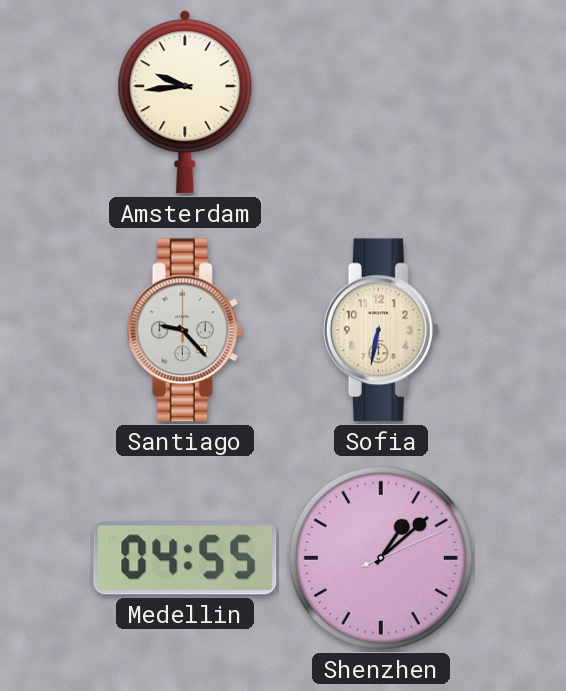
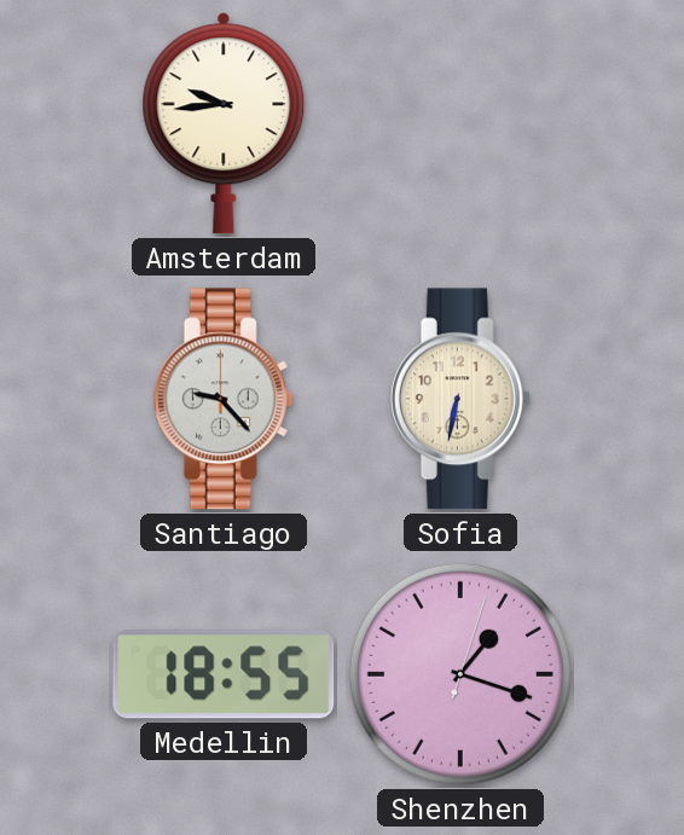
Medellin: 04:55 -> 18:55
Shenzhen: 1:08 -> 1:18
